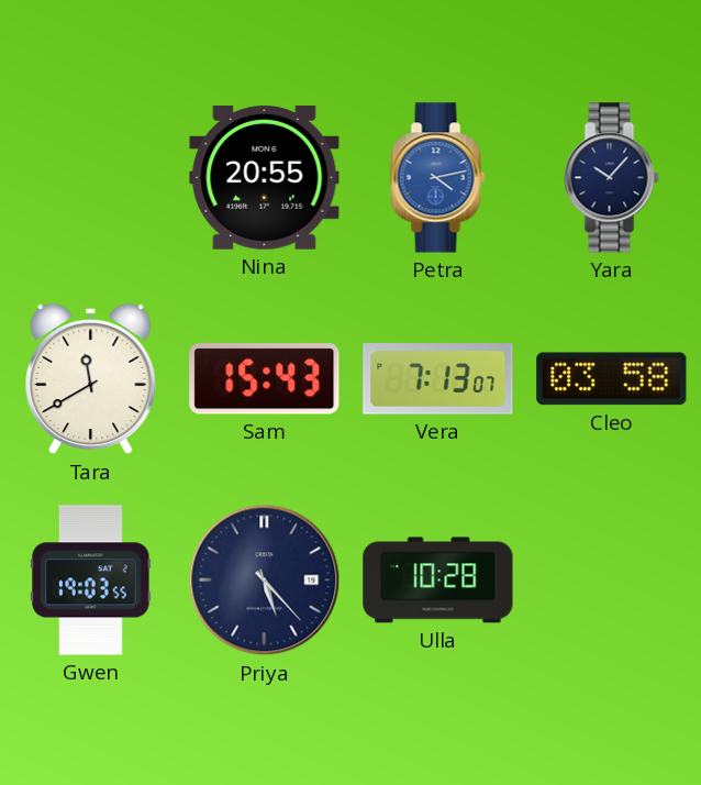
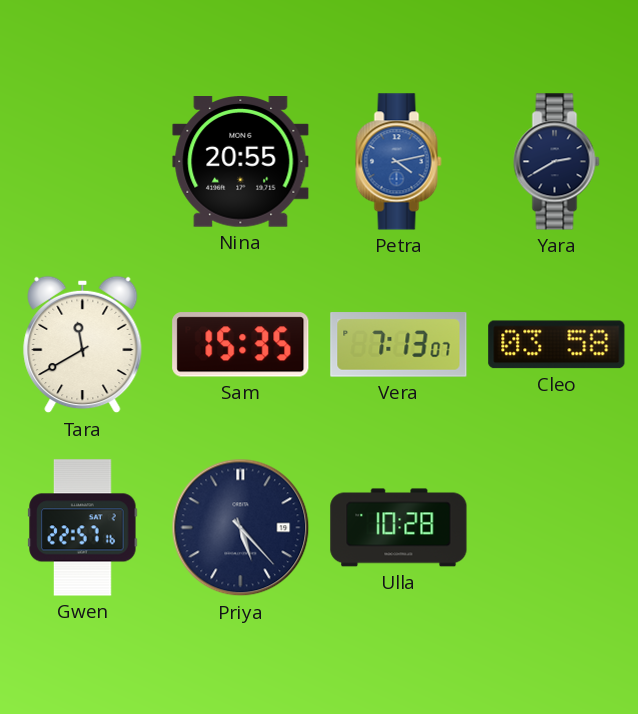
Yara: 10:07 -> 2:40
Sam: 15:43 -> 15:35
Gwen: 19:03 -> 22:57
